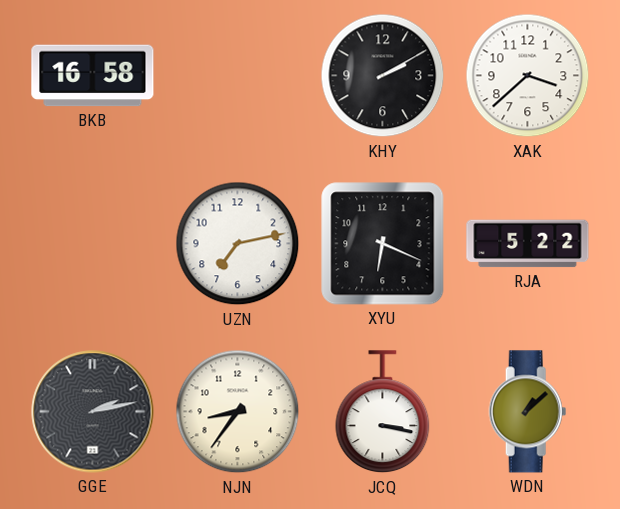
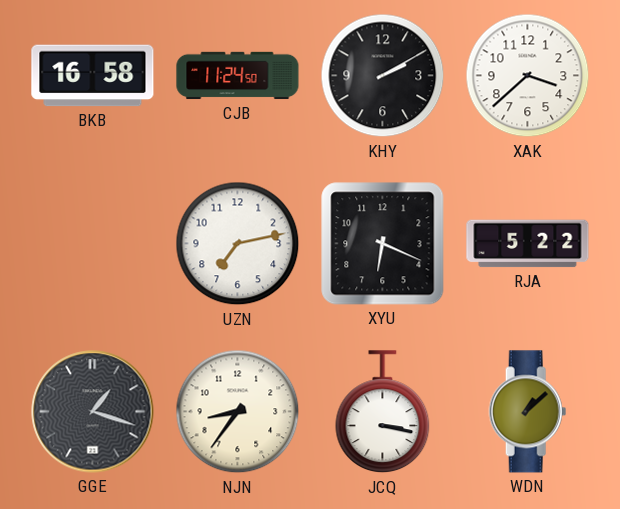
CJB: none -> 11:24
GGE: 2:13 -> 1:18
